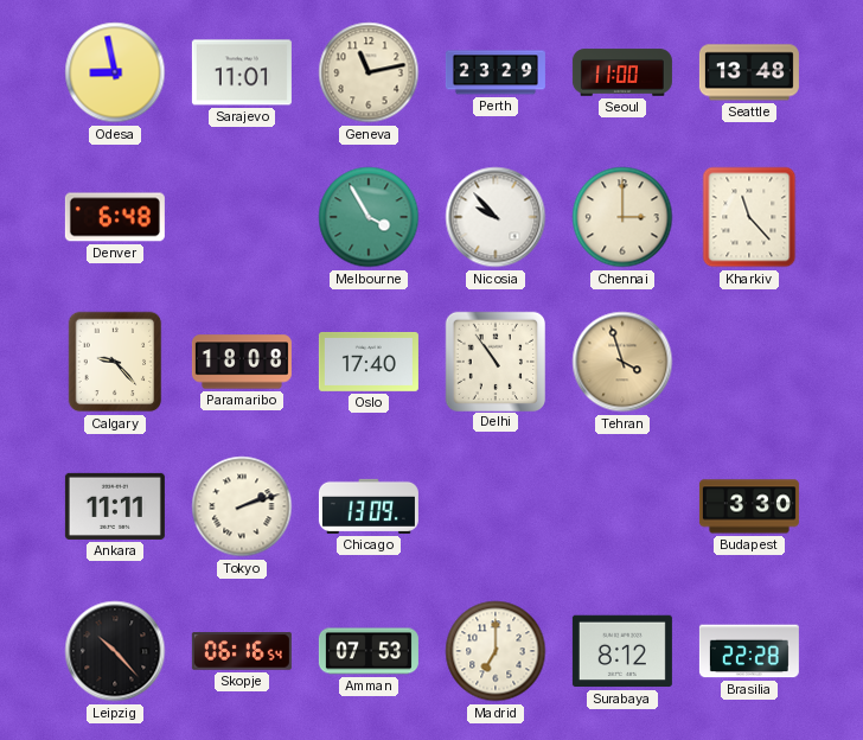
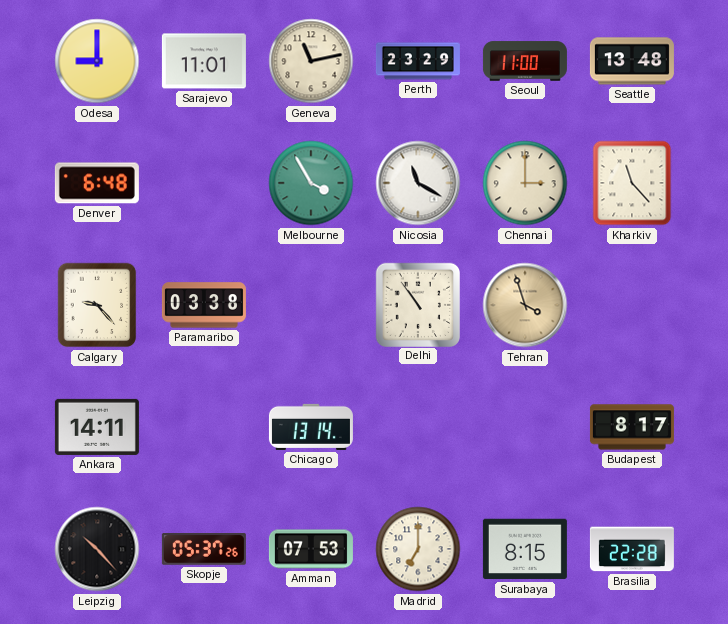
Odesa: 8:58 -> 9:00
Nicosia: 9:53 -> 11:20
Paramaribo: 18:08 -> 03:38
Oslo: 17:40 -> none
Ankara: 11:11 -> 14:11
Tokyo: 2:12 -> none
Chicago: 13:09 -> 13:14
Budapest: 3:30 -> 8:17
Skopje: 06:16 -> 05:37
Surabaya: 8:12 -> 8:15
